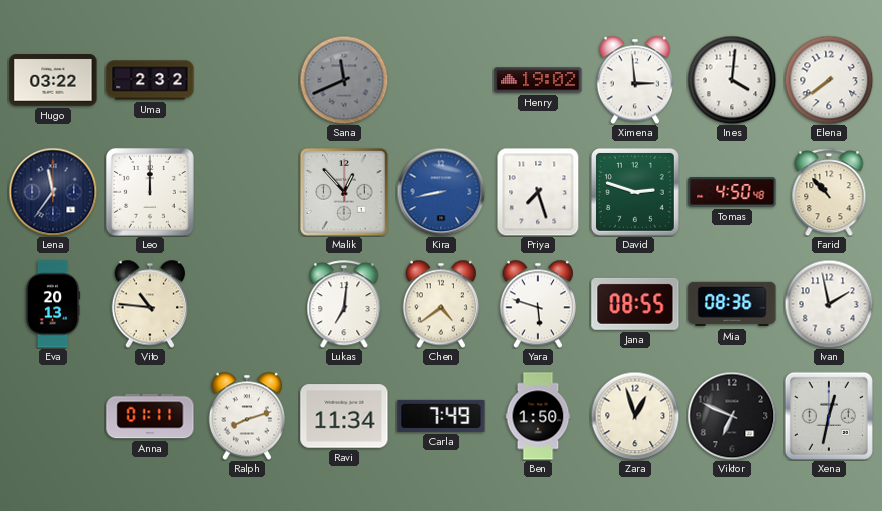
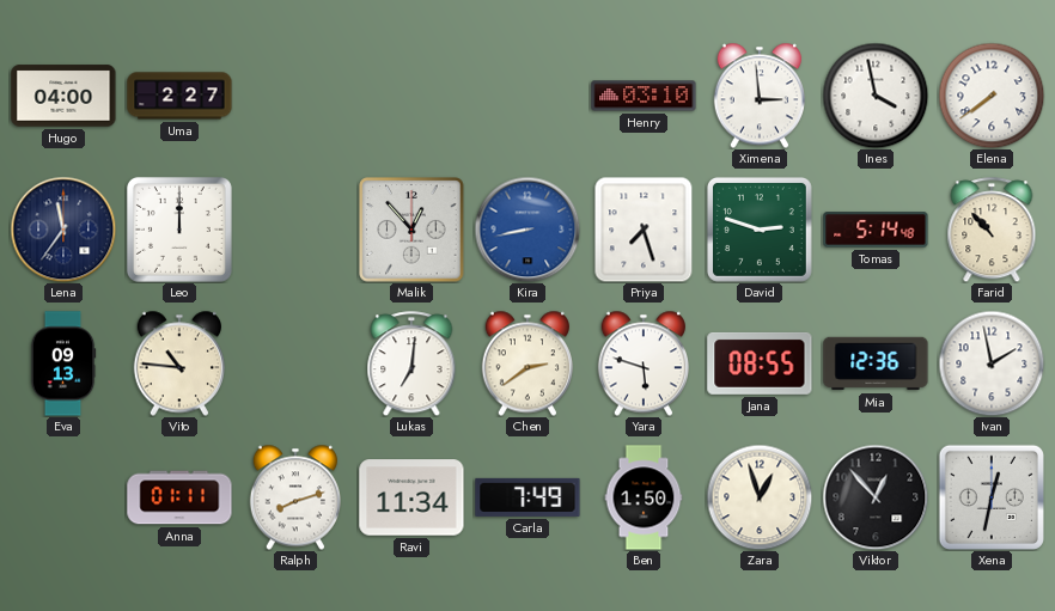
Hugo: 03:22 -> 04:00
Uma: 2:32 -> 2:27
Sana: 11:41 -> none
Henry: 19:02 -> 03:10
Ines: 4:01 -> 3:58
Tomas: 4:50 -> 5:14
Eva: 20:13 -> 09:13
Chen: 4:39 -> 2:39
Mia: 08:36 -> 12:36
Viktor: 6:49 -> 12:53
